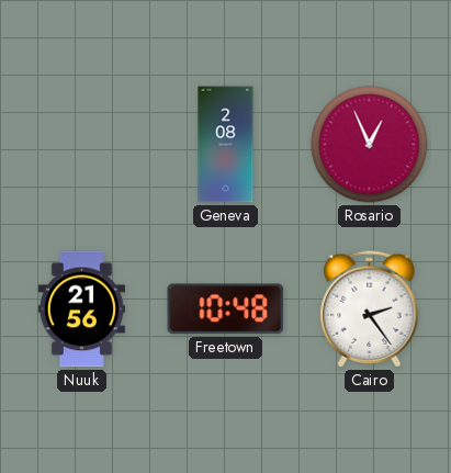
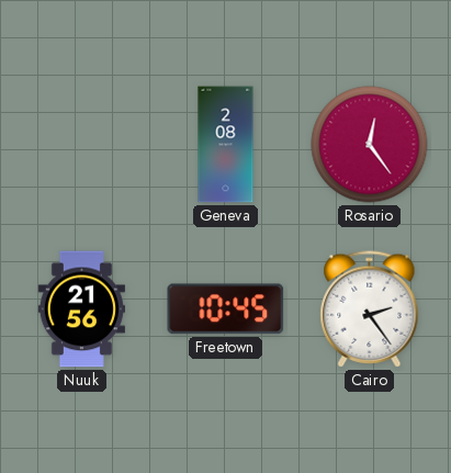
Rosario: 12:56 -> 12:24
Freetown: 10:48 -> 10:45
